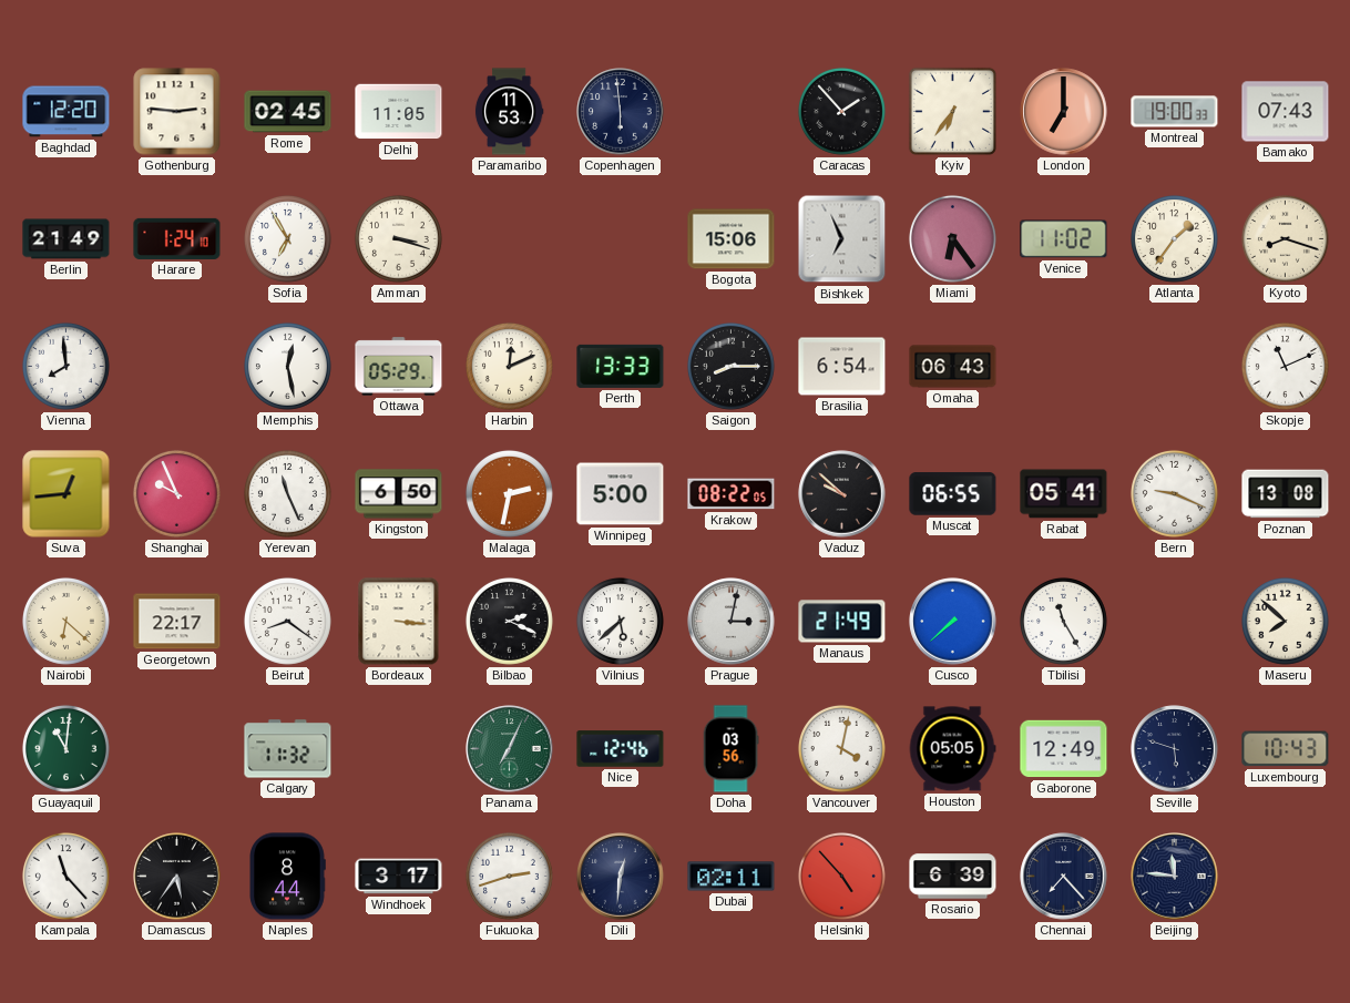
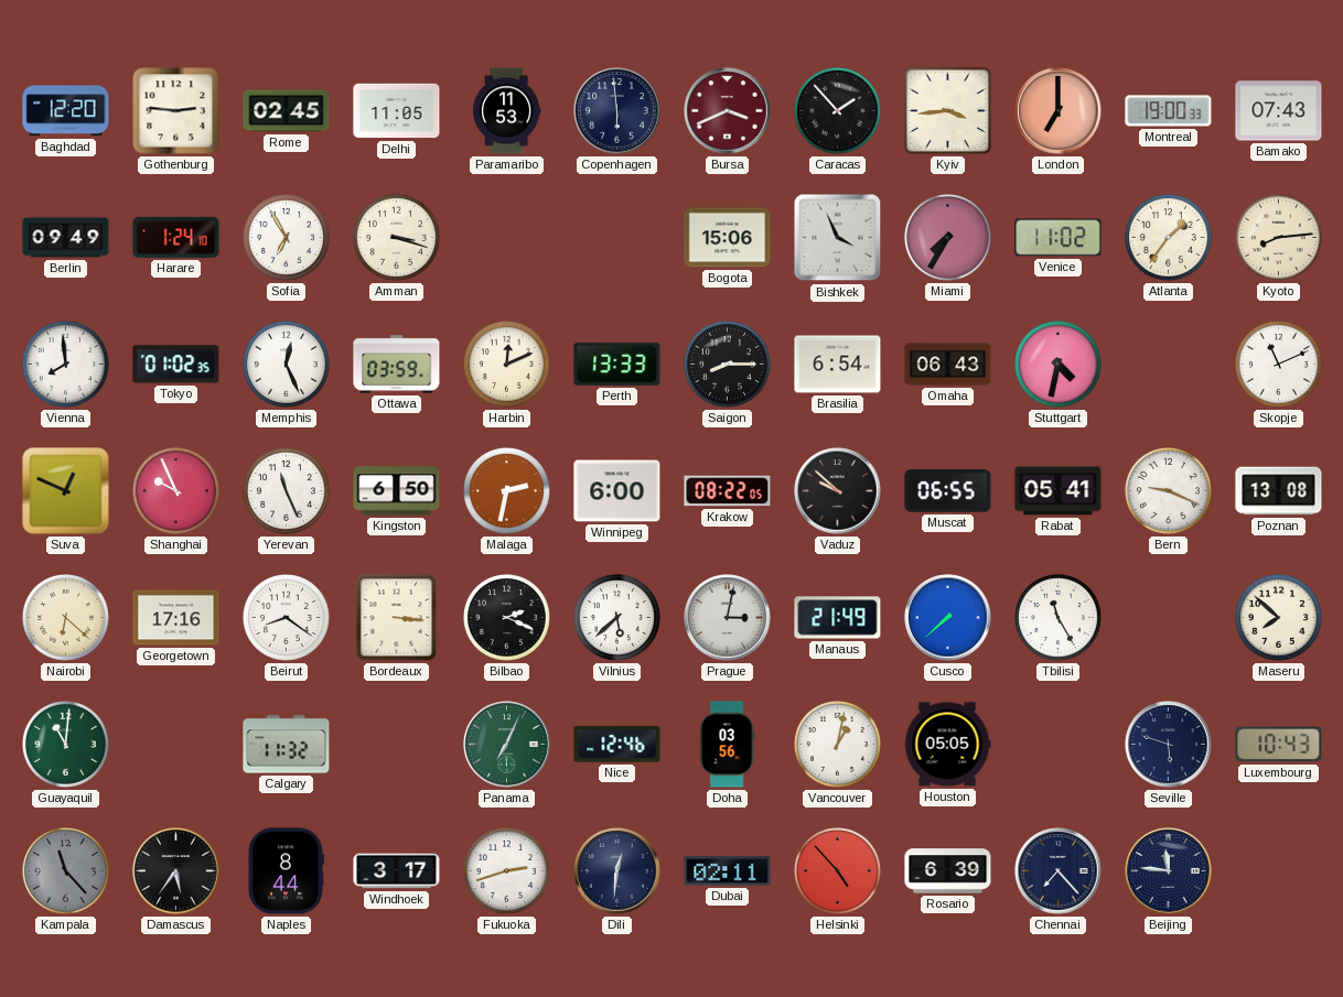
Bursa: none -> 3:41
Kyiv: 6:36 -> 3:44
Berlin: 21:49 -> 09:49
Bishkek: 6:56 -> 3:56
Miami: 6:24 -> 7:35
Kyoto: 8:18 -> 8:14
Tokyo: none -> 01:02
Memphis: 12:28 -> 12:26
Ottawa: 05:29 -> 03:59
Stuttgart: none -> 4:32
Suva: 12:44 -> 12:49
Winnipeg: 5:00 -> 6:00
Georgetown: 22:17 -> 17:16
Vancouver: 4:02 -> 1:02
Gaborone: 12:49 -> none
Kampala dial: white -> grey
